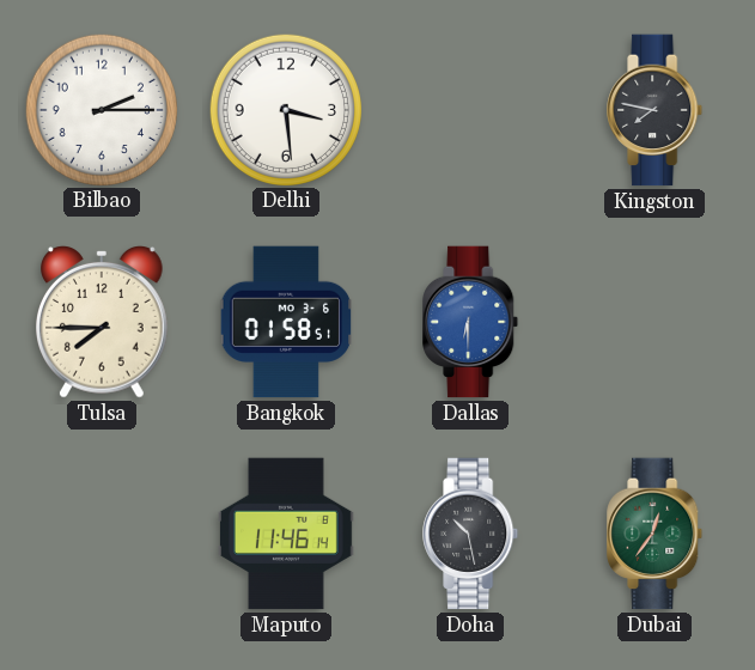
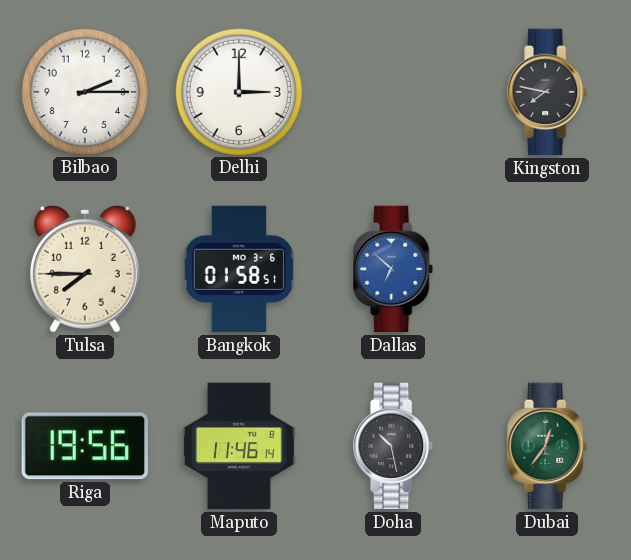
Delhi: 3:29 -> 3:00
Dallas: 6:30 -> 6:52
Riga: none -> 19:56
